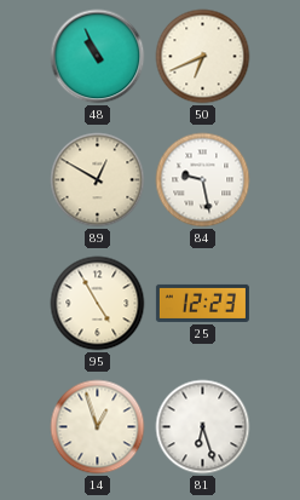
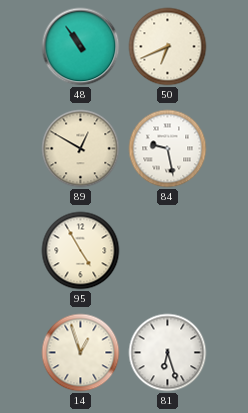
48: 10:56 -> 10:54
25: 12:23 -> none
